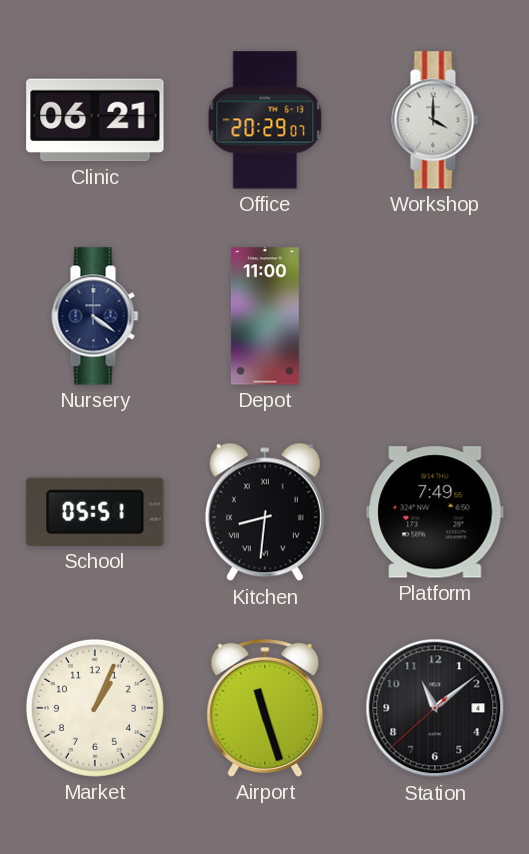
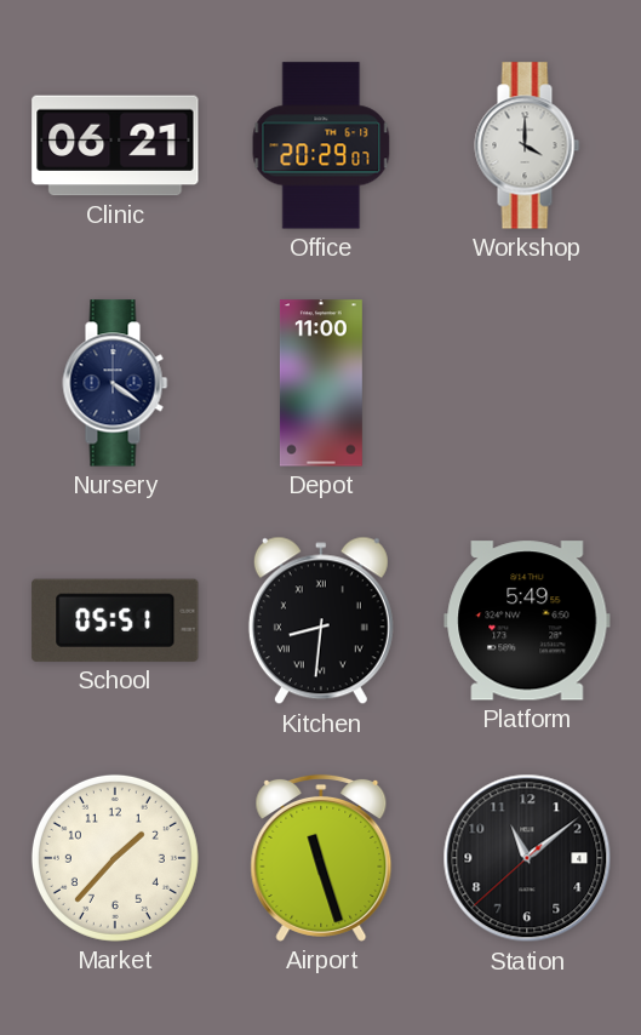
Platform: 7:49 -> 5:49
Market: 1:04 -> 1:37
